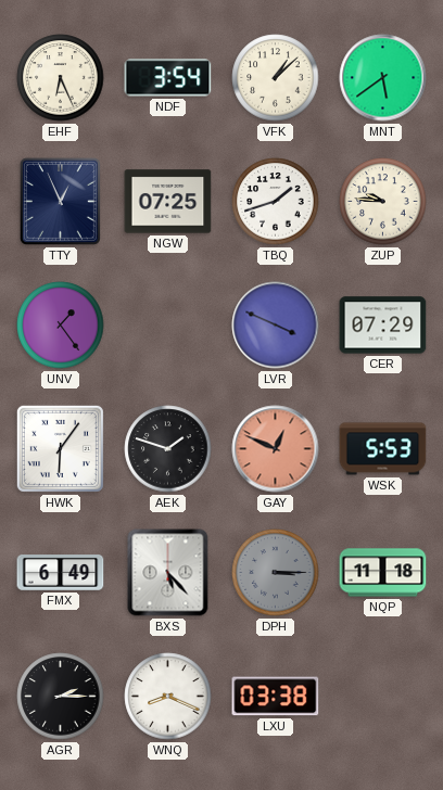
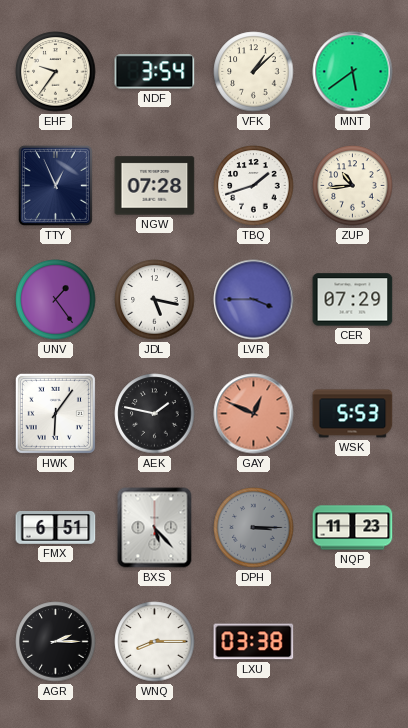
EHF: 6:26 -> 9:36
NGW: 07:25 -> 07:28
ZUP: 9:46 -> 10:44
JDL: none -> 5:17
LVR: 3:49 -> 3:45
AEK: 1:48 -> 1:47
FMX: 6:49 -> 6:51
NQP: 11:18 -> 11:23
WNQ: 8:19 -> 8:15
